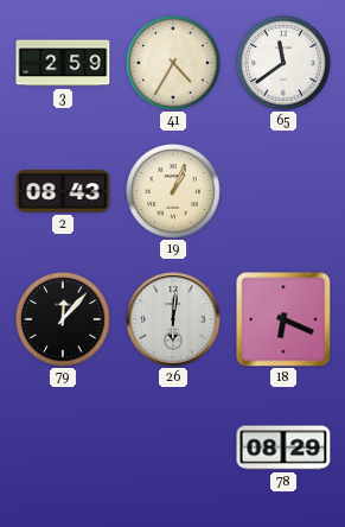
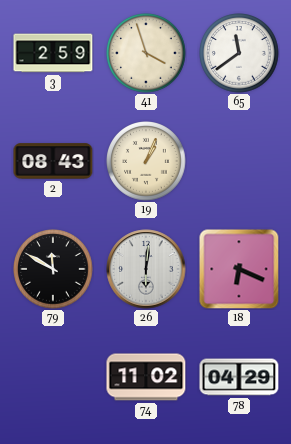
41: 4:35 -> 3:57
79: 12:07 -> 11:50
74: none -> 11:02
78: 08:29 -> 04:29
